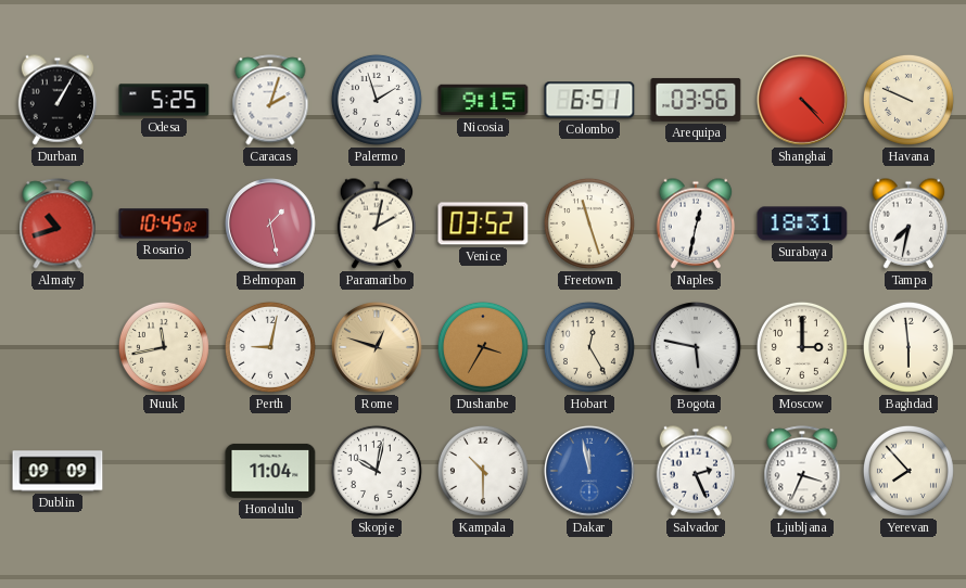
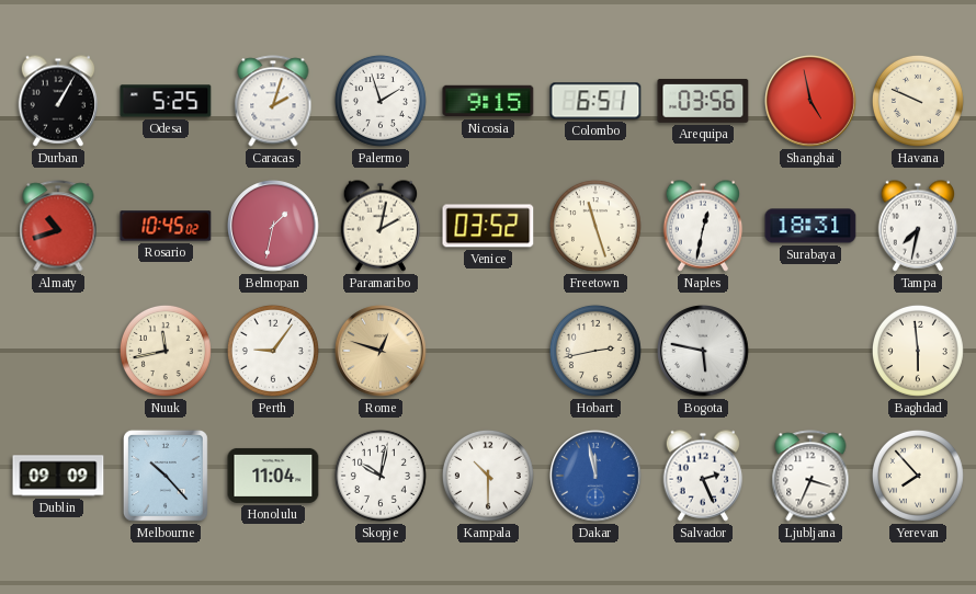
Shanghai: 4:23 -> 4:58
Belmopan: 1:28 -> 1:32
Perth: 9:02 -> 9:06
Dushanbe: 3:35 -> none
Hobart: 12:25 -> 2:43
Moscow: 3:00 -> none
Melbourne: none -> 10:23
